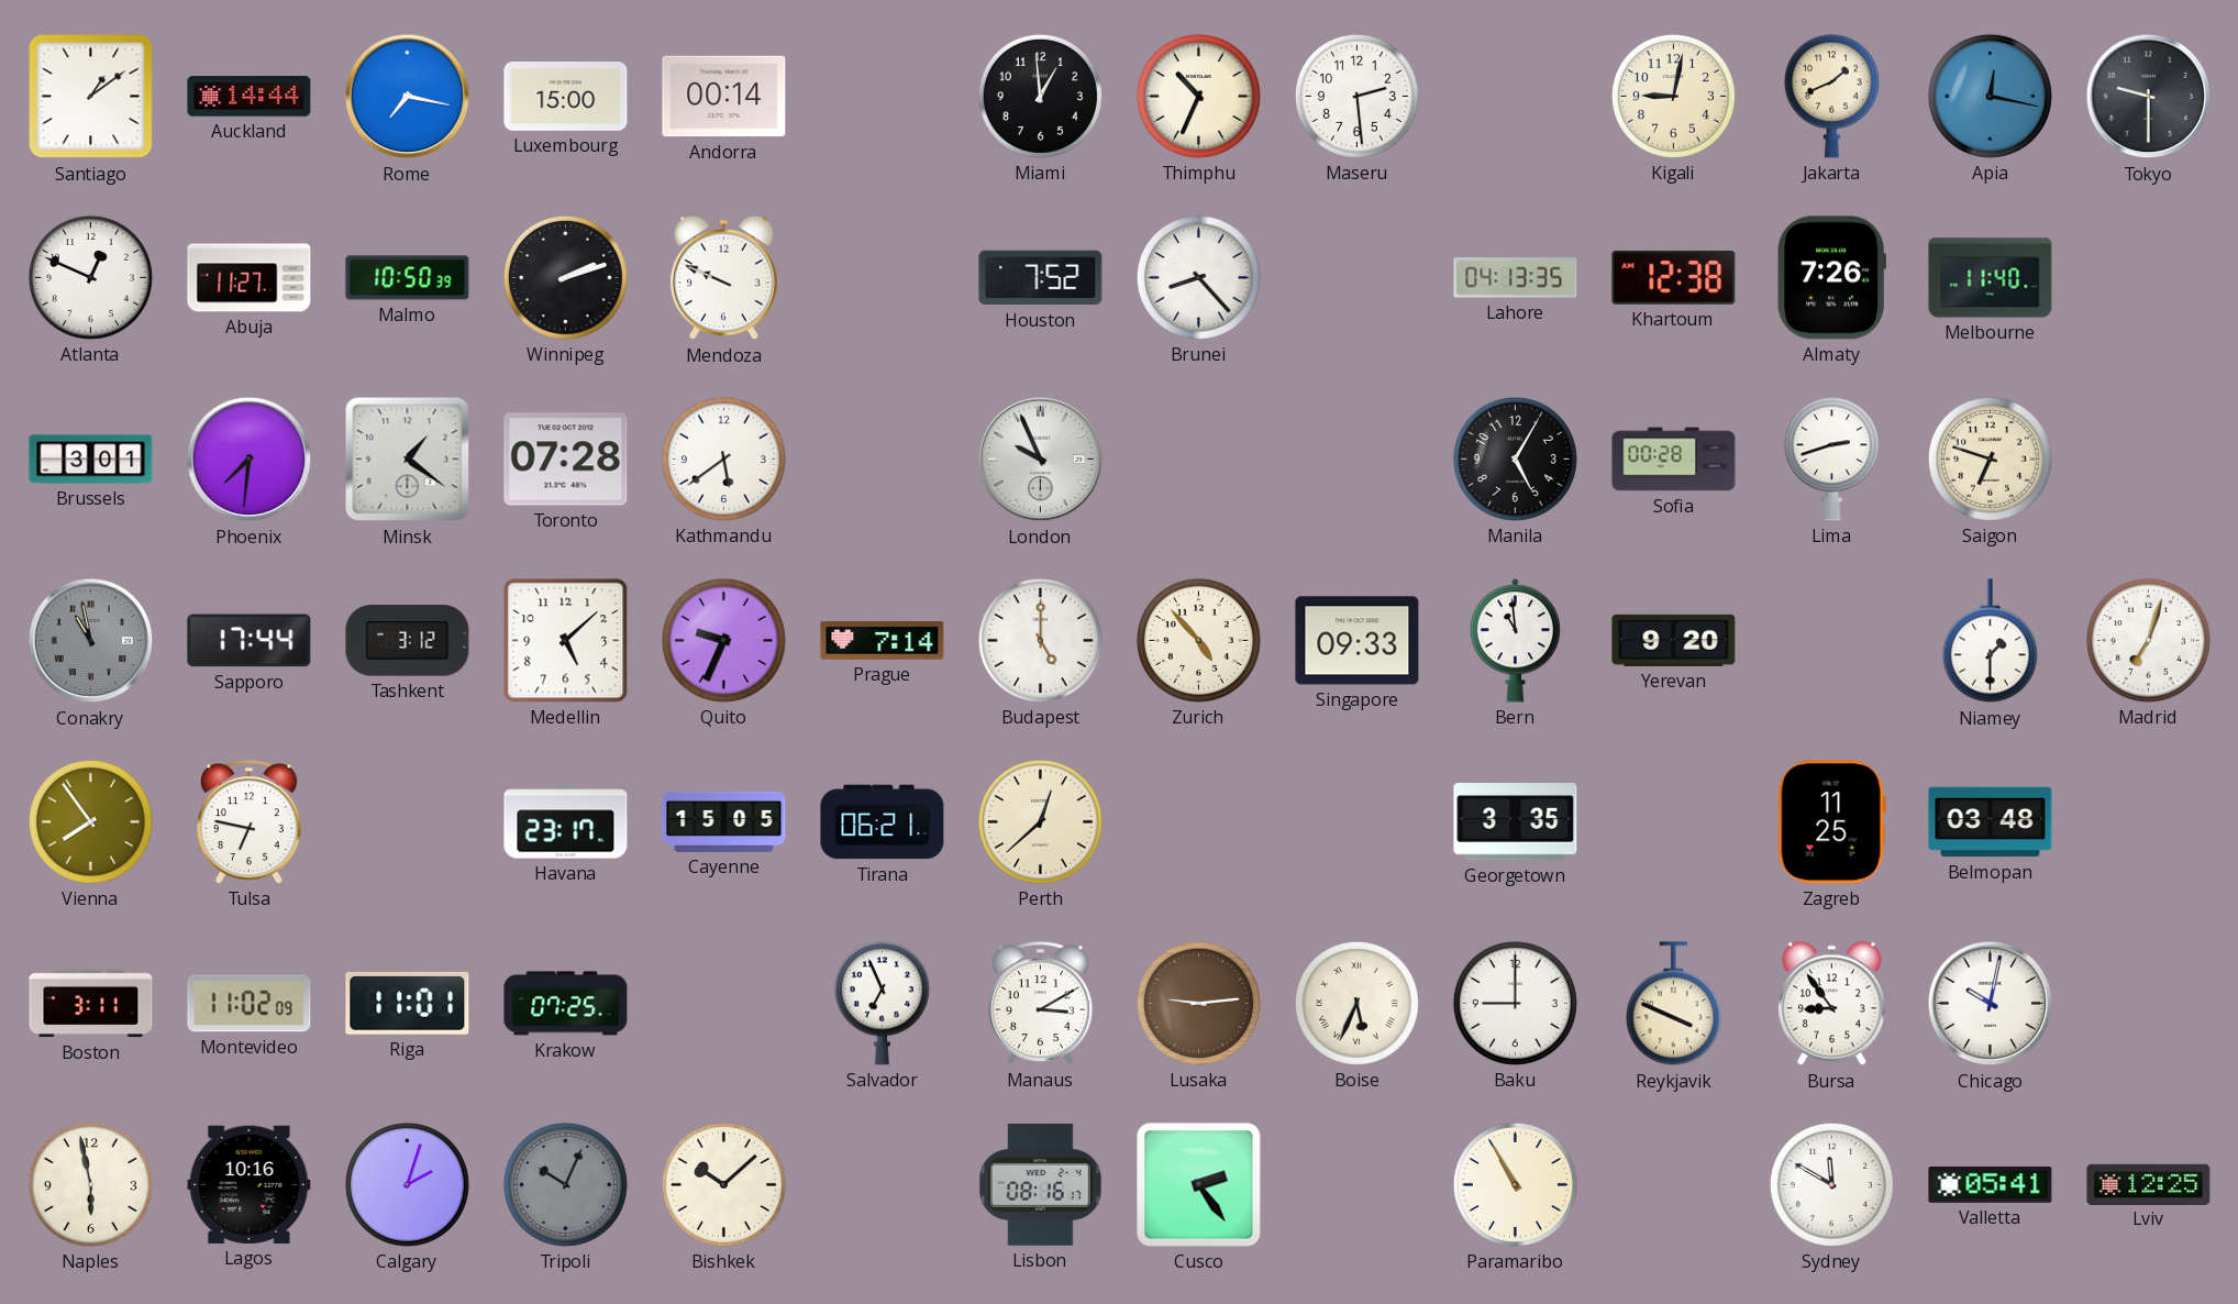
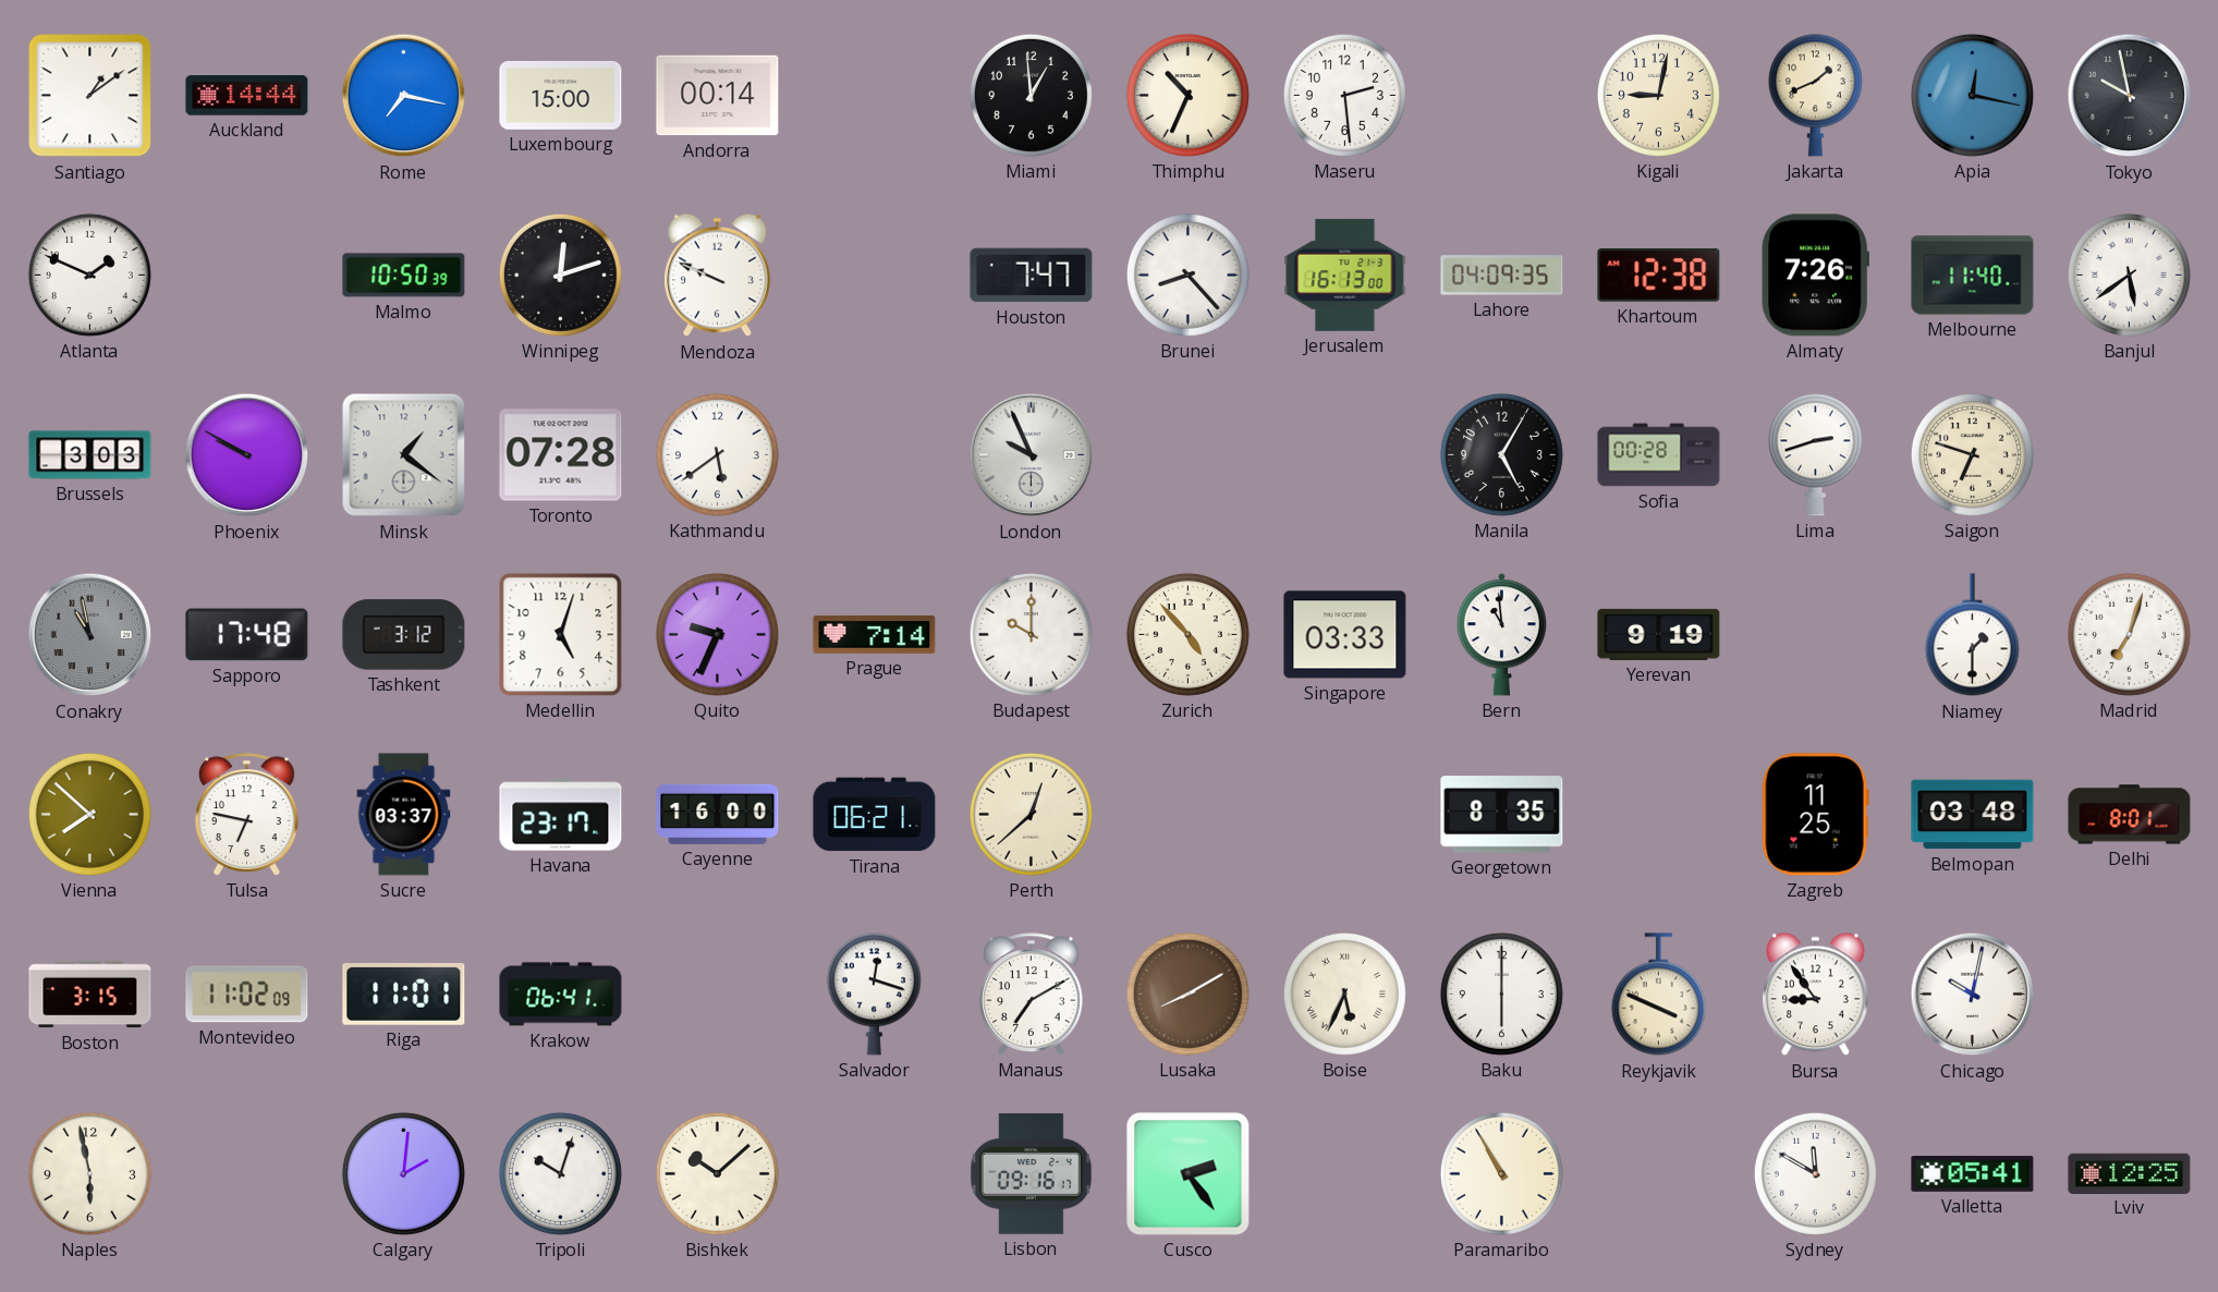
Tokyo: 9:30 -> 9:58
Atlanta: 12:49 -> 1:49
Abuja: 11:27 -> none
Winnipeg: 2:12 -> 12:12
Houston: 7:52 -> 7:47
Jerusalem: none -> 16:13
Lahore: 04:13 -> 04:09
Banjul: none -> 5:39
Brussels: 3:01 -> 3:03
Phoenix: 7:31 -> 9:50
Sapporo: 17:44 -> 17:48
Medellin: 5:08 -> 5:03
Budapest: 5:00 -> 10:00
Singapore: 09:33 -> 03:33
Yerevan: 9:20 -> 9:19
Vienna: 7:54 -> 7:52
Sucre: none -> 03:37
Cayenne: 15:05 -> 16:00
Georgetown: 3:35 -> 8:35
Delhi: none -> 8:01
Boston: 3:11 -> 3:15
Krakow: 07:25 -> 06:41
Salvador: 6:56 -> 12:18
Manaus: 3:10 -> 7:10
Lusaka: 9:14 -> 8:10
Baku: 9:00 -> 6:00
Lagos: 10:16 -> none
Calgary: 2:03 -> 2:01
Tripoli: 10:04 -> 10:03
Tripoli dial: grey -> white
Lisbon: 08:16 -> 09:16
